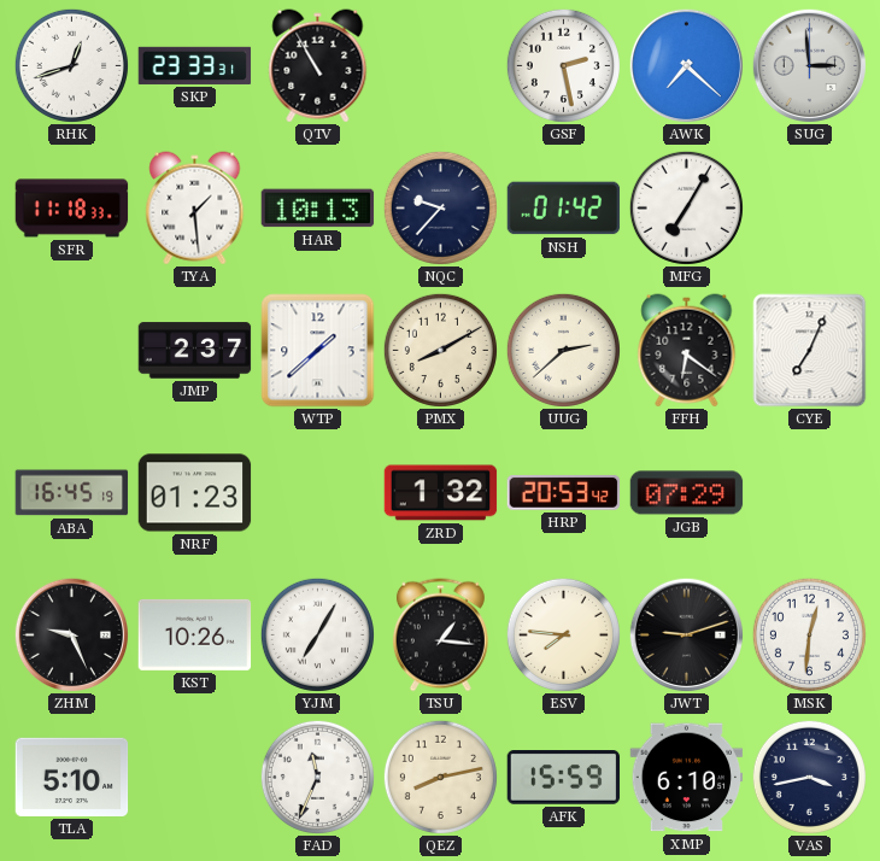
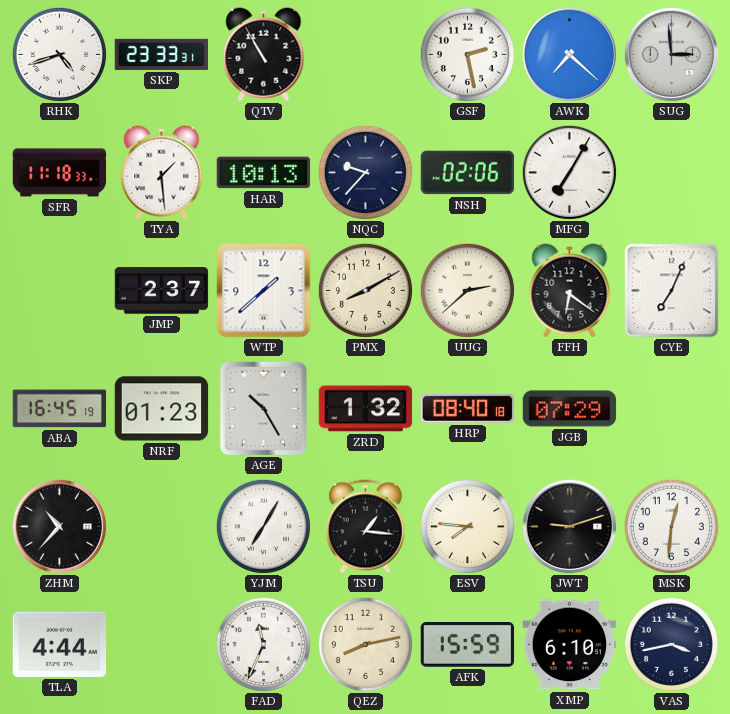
RHK: 12:42 -> 4:42
NSH: 01:42 -> 02:06
AGE: none -> 10:25
HRP: 20:53 -> 08:40
ZHM: 9:26 -> 10:37
KST: 10:26 -> none
TLA: 5:10 -> 4:44
